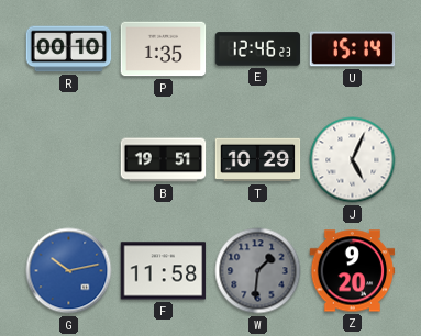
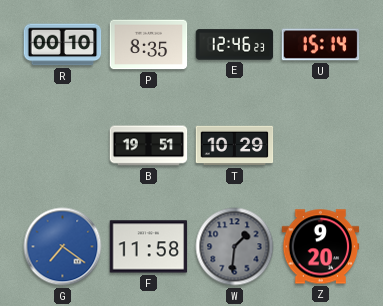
P: 1:35 -> 8:35
J: 5:04 -> none
G: 10:13 -> 7:21
